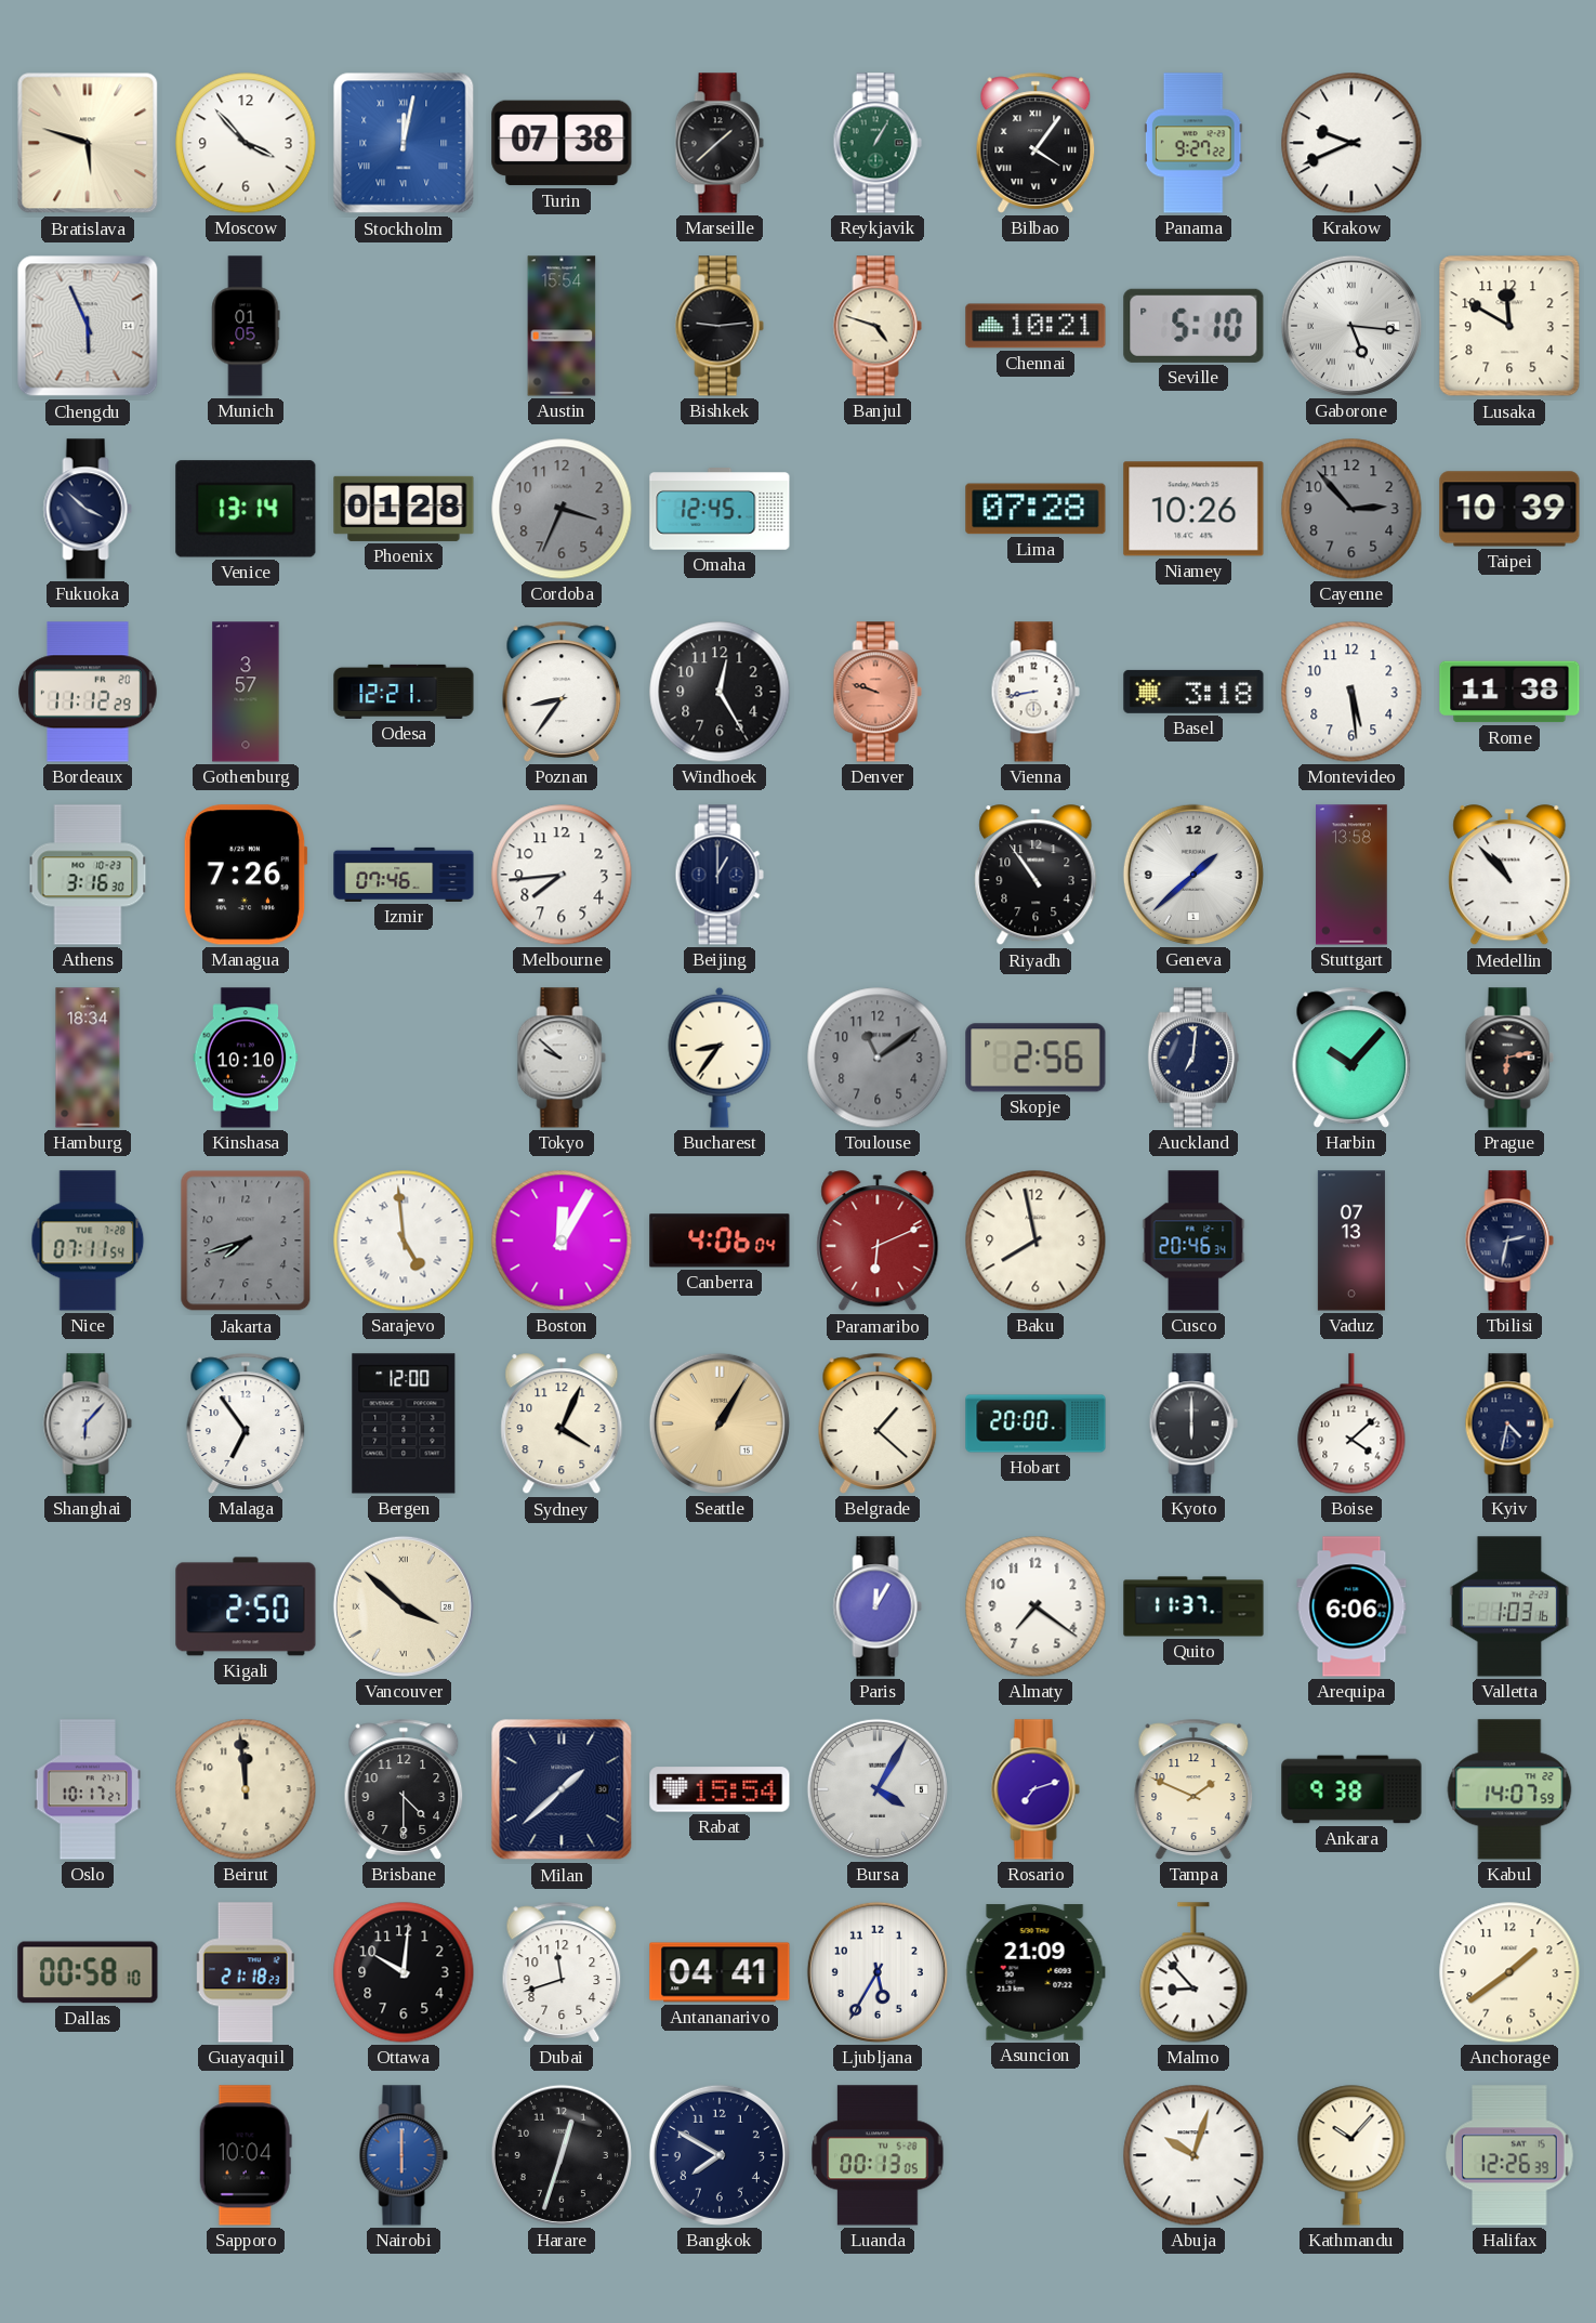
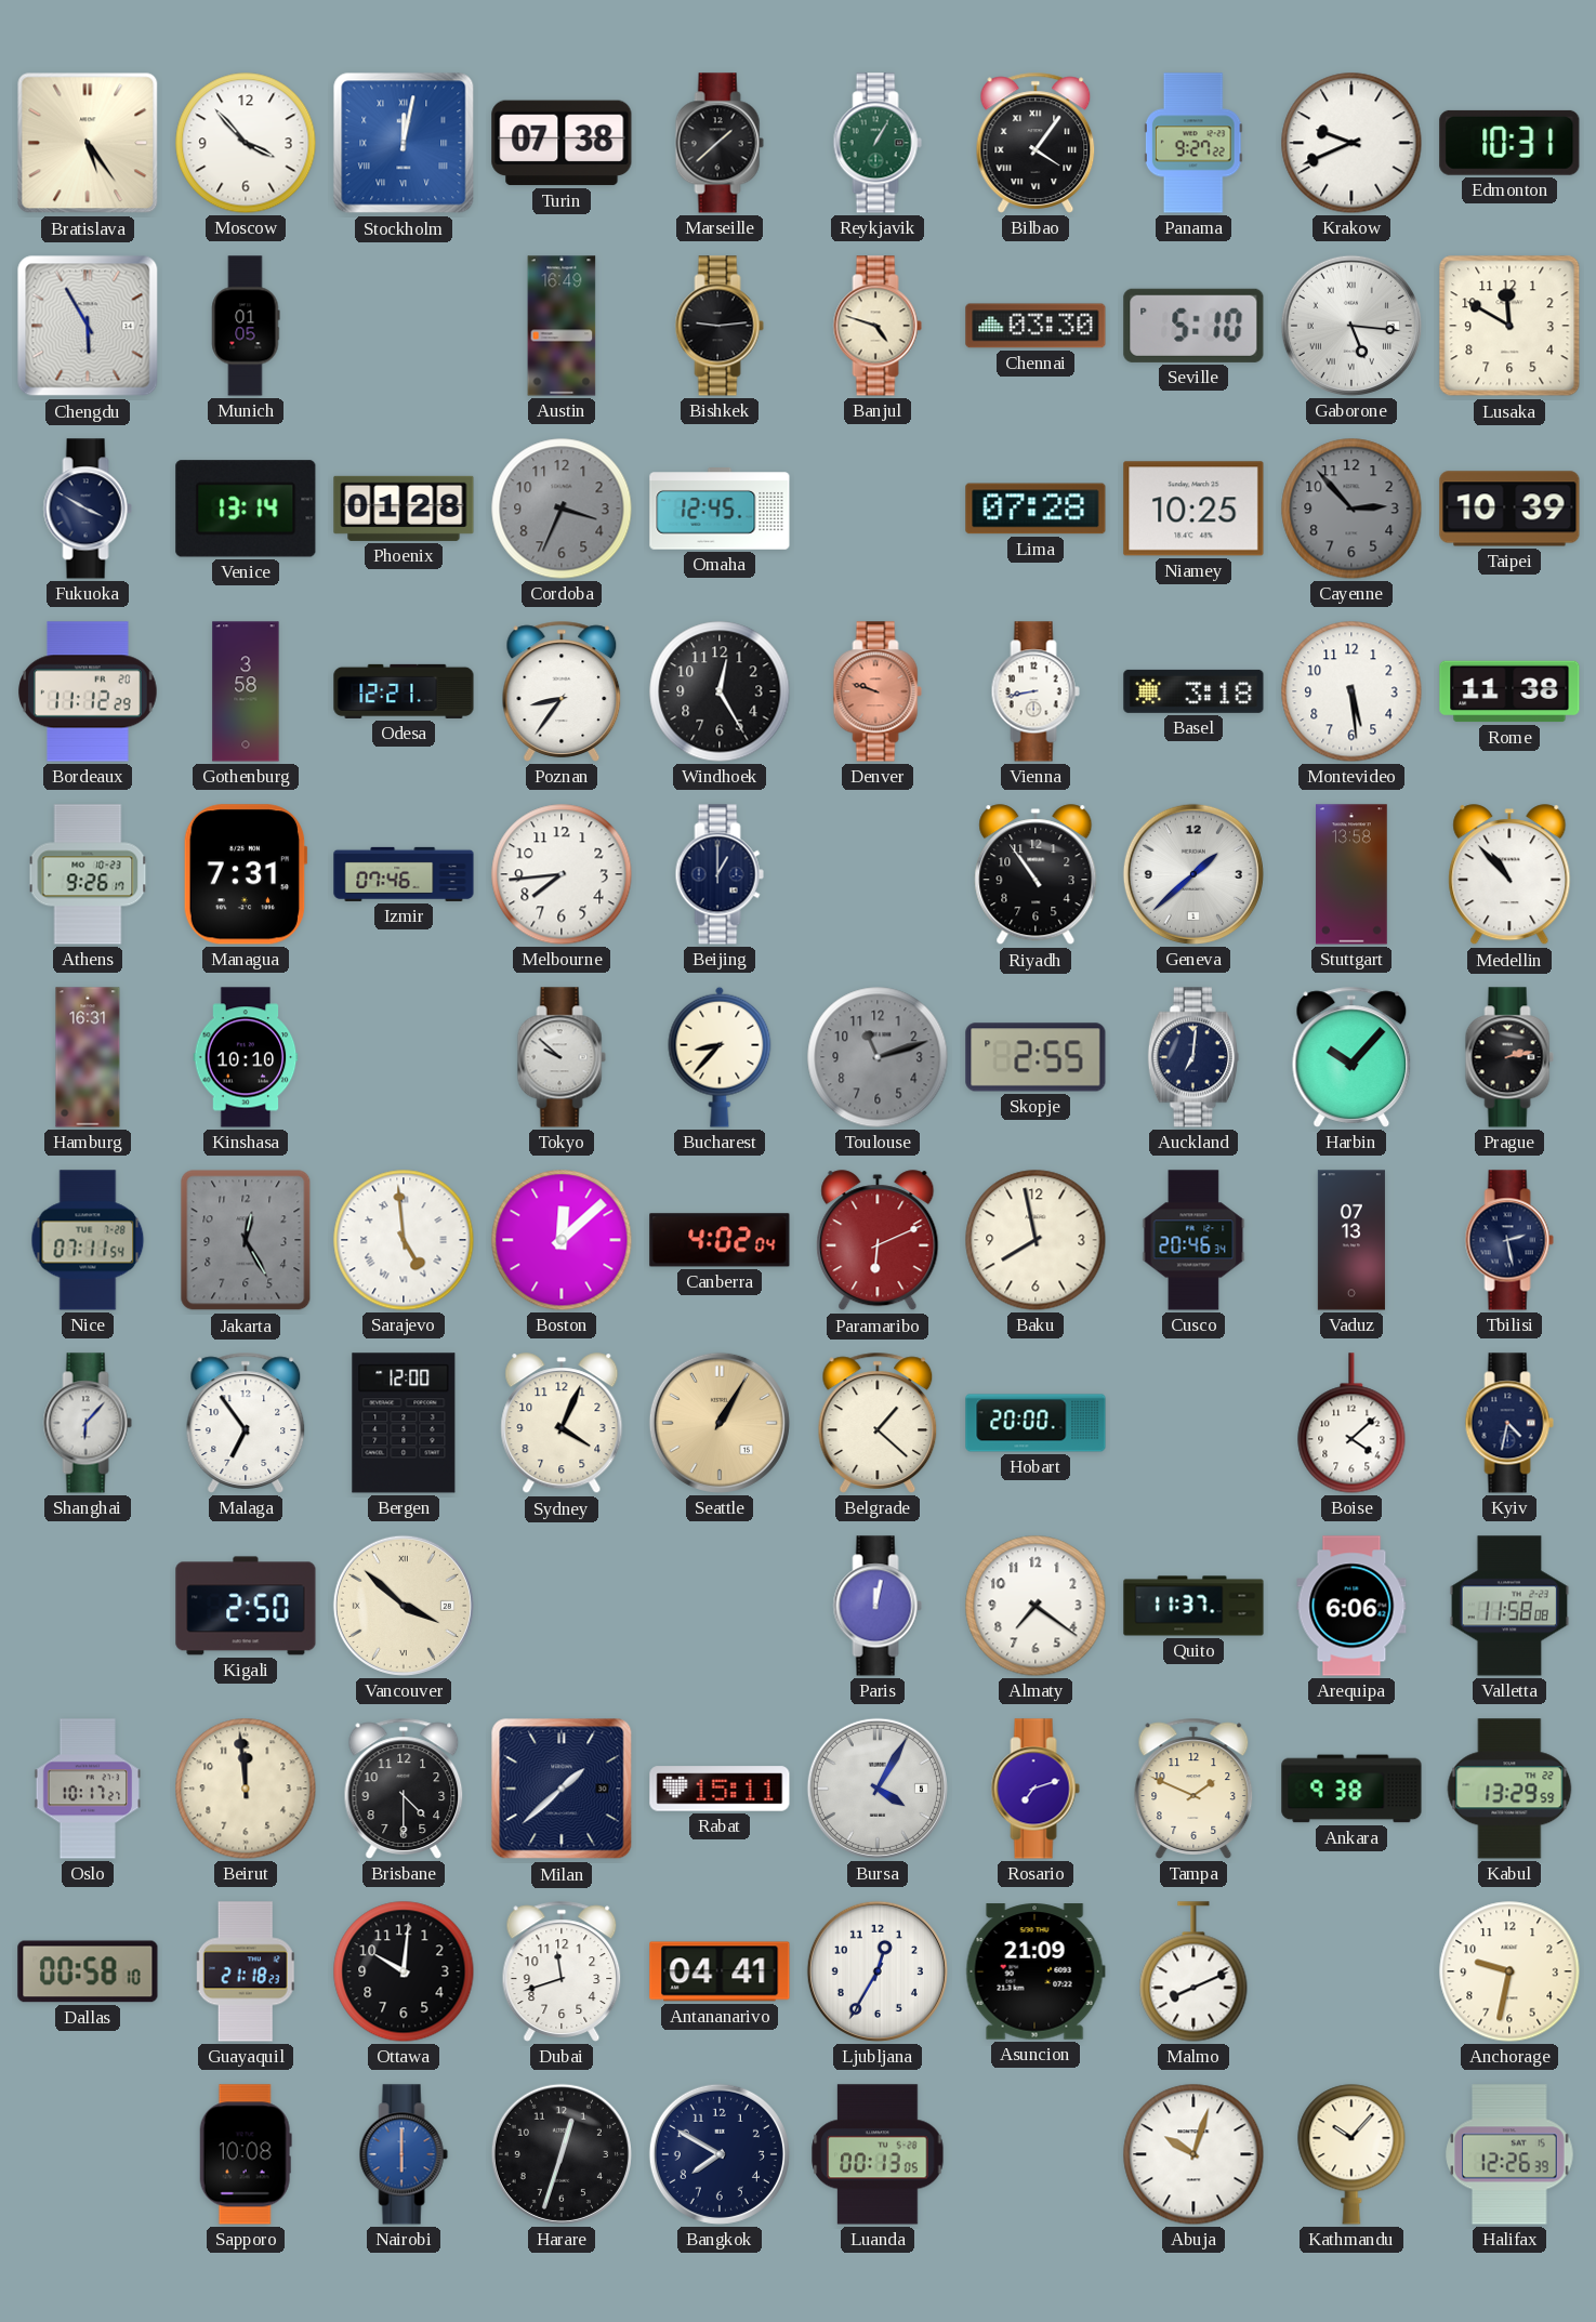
Bratislava: 5:48 -> 5:24
Edmonton: none -> 10:31
Chengdu: 5:56 -> 5:55
Austin: 15:54 -> 16:49
Chennai: 10:21 -> 03:30
Fukuoka: 3:52 -> 3:50
Niamey: 10:26 -> 10:25
Gothenburg: 3:57 -> 3:58
Athens: 3:16 -> 9:26
Managua: 7:26 -> 7:31
Hamburg: 18:34 -> 16:31
Bucharest: 8:36 -> 8:37
Toulouse: 11:09 -> 11:12
Skopje: 2:56 -> 2:55
Prague: 6:13 -> 2:13
Jakarta: 7:42 -> 12:25
Boston: 12:05 -> 12:08
Canberra: 4:06 -> 4:02
Tbilisi: 2:32 -> 2:28
Kyoto: 6:00 -> none
Paris: 12:05 -> 12:02
Valletta: 1:03 -> 11:58
Rabat: 15:54 -> 15:11
Kabul: 14:07 -> 13:29
Ljubljana: 5:35 -> 12:35
Malmo: 8:53 -> 8:11
Anchorage: 1:39 -> 9:32
Sapporo: 10:04 -> 10:08
